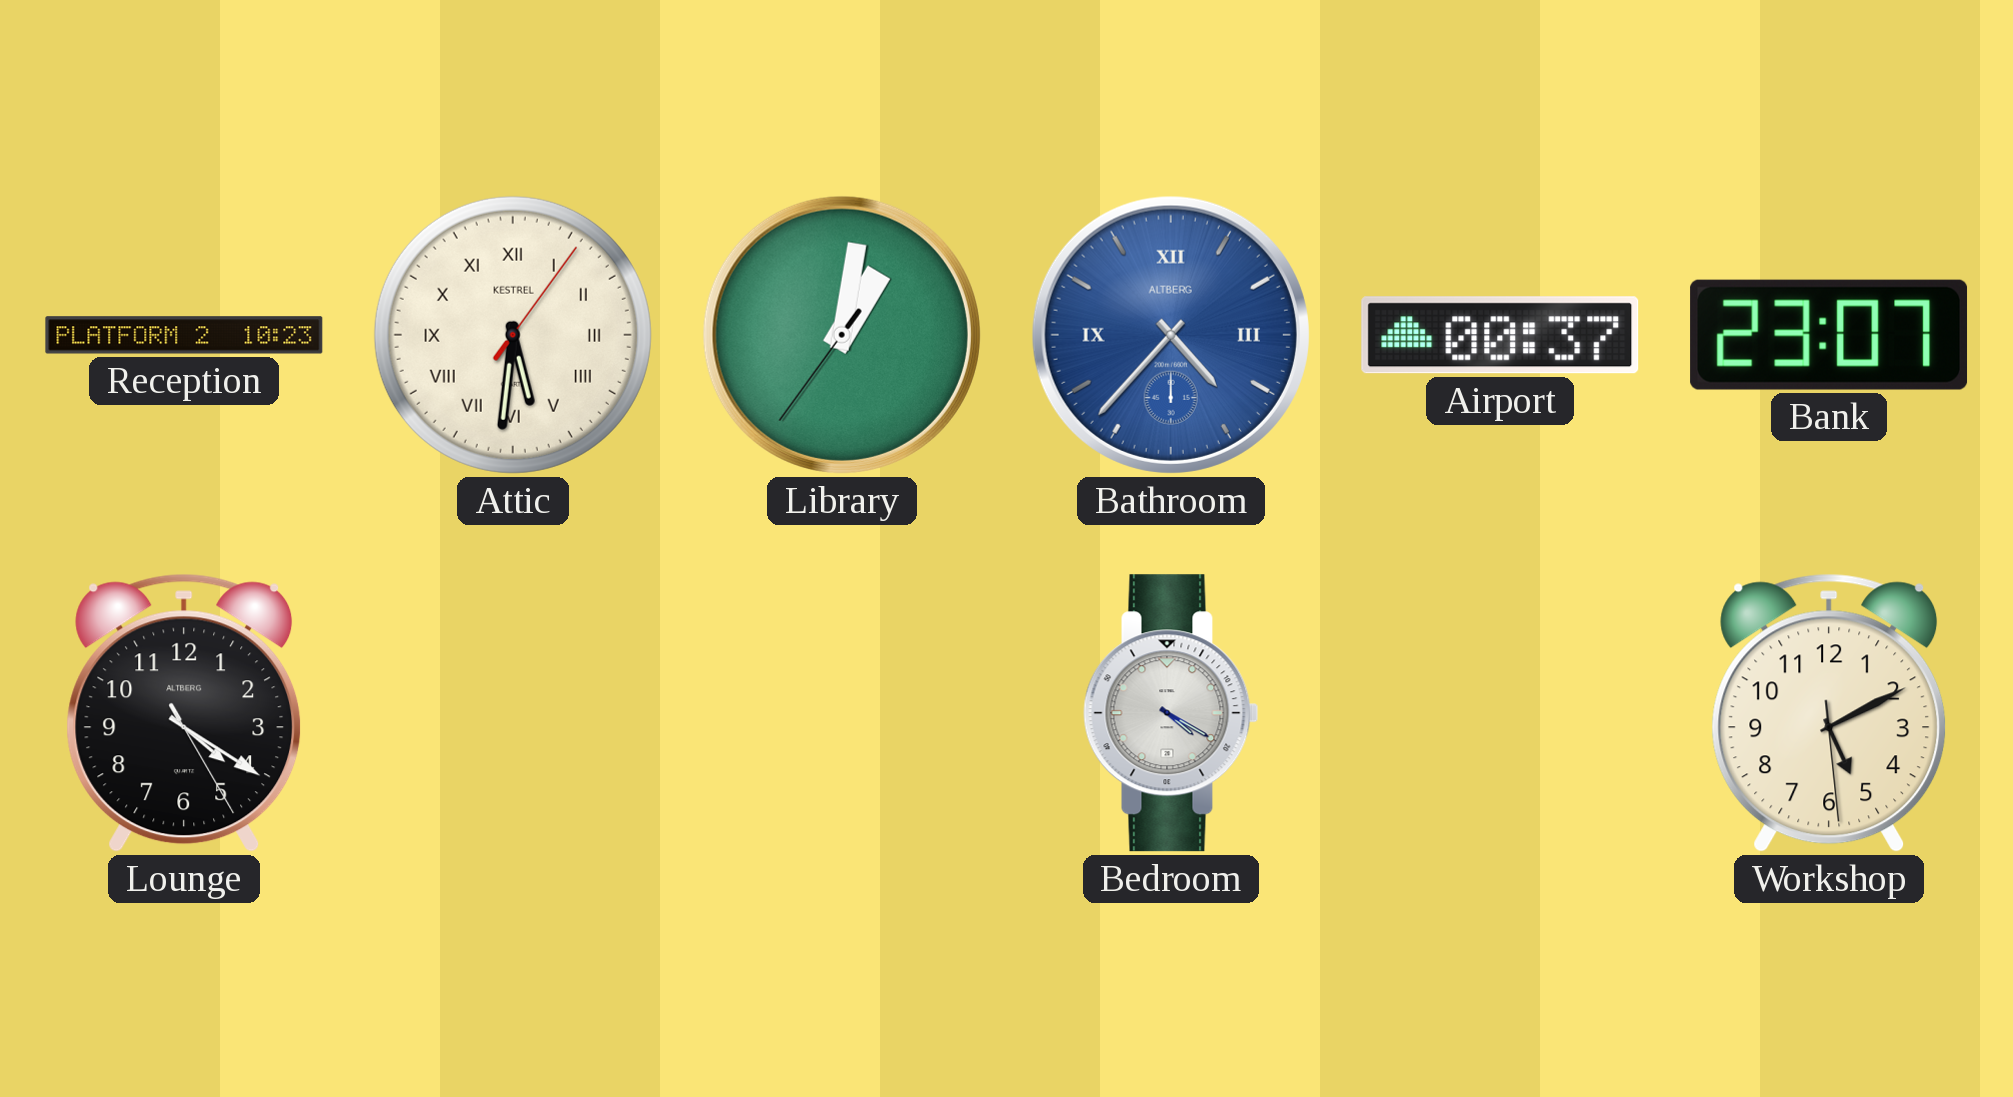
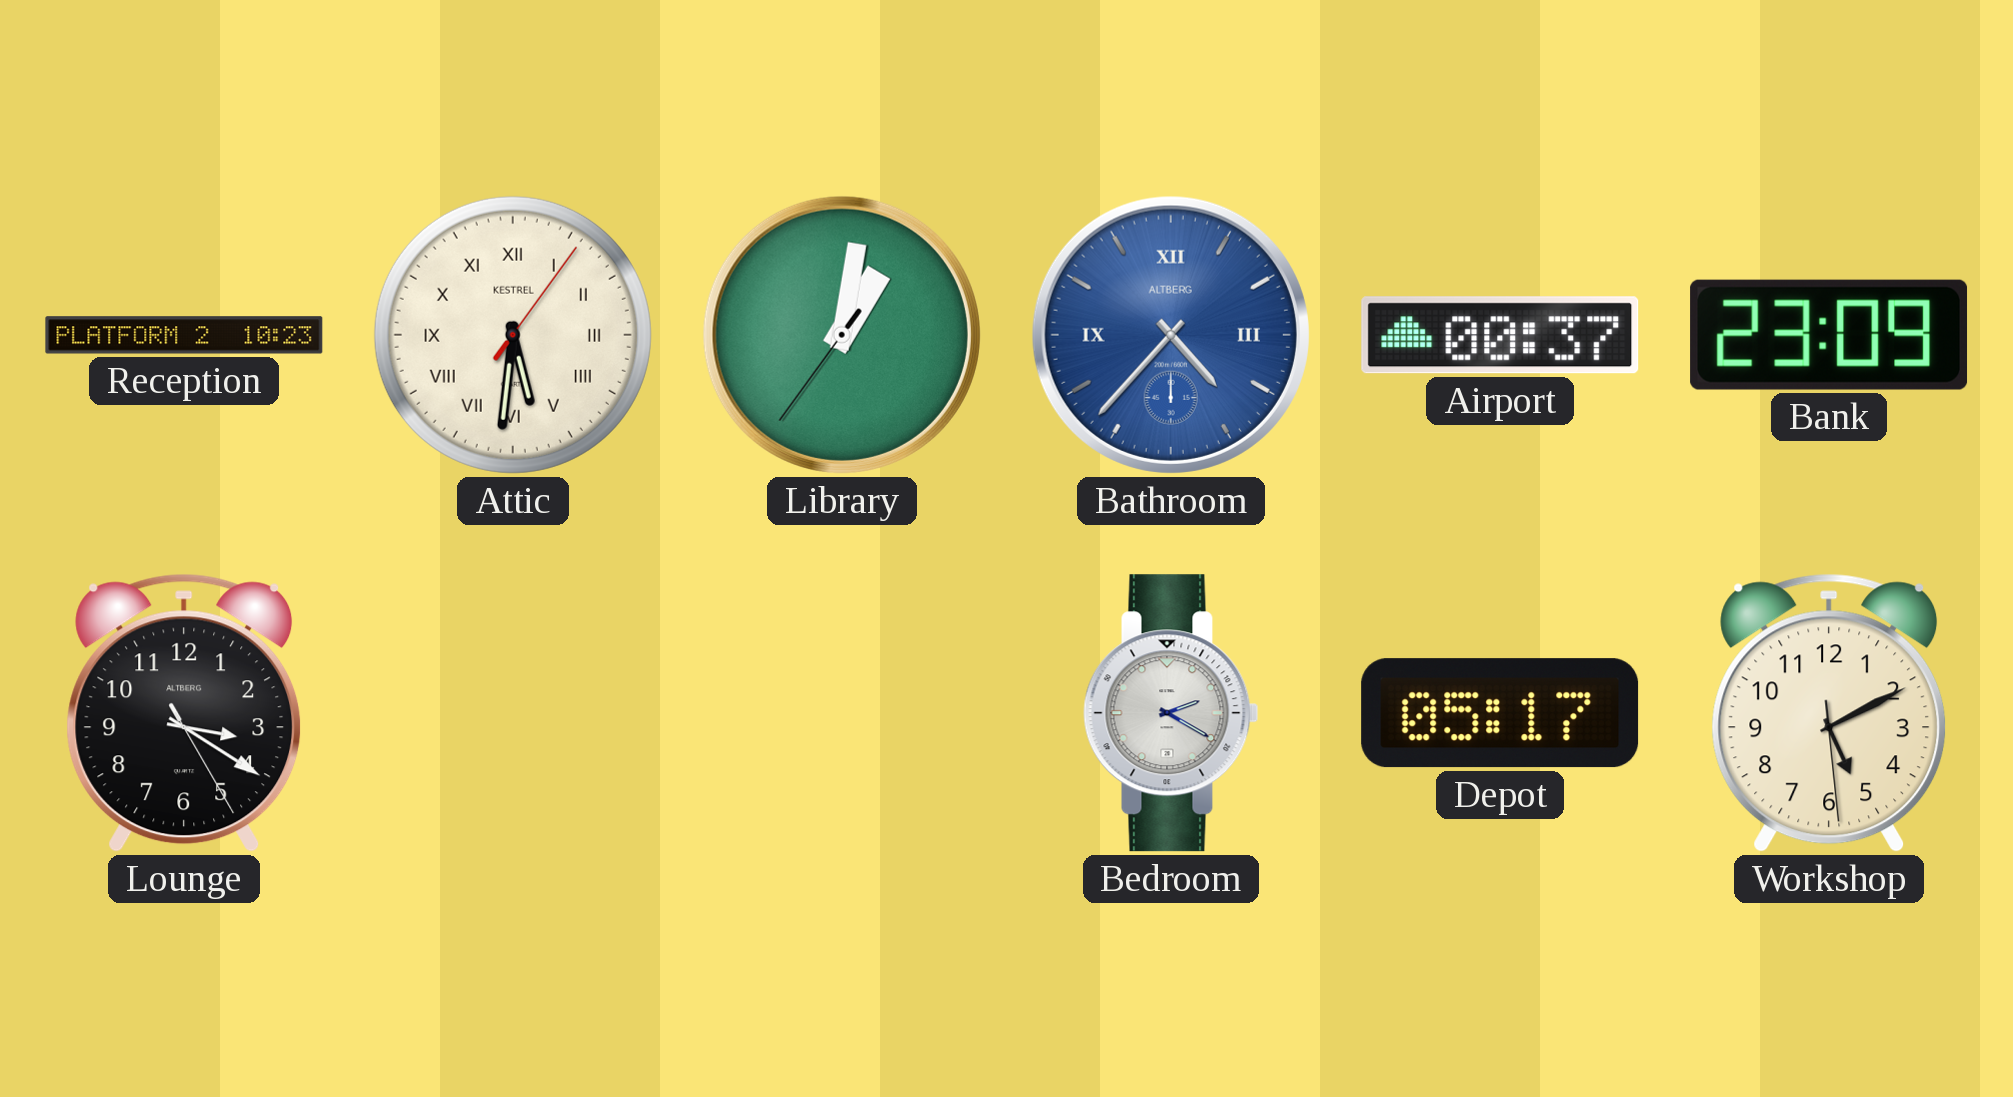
Bank: 23:07 -> 23:09
Lounge: 4:20 -> 3:20
Bedroom: 4:20 -> 2:20
Depot: none -> 05:17
